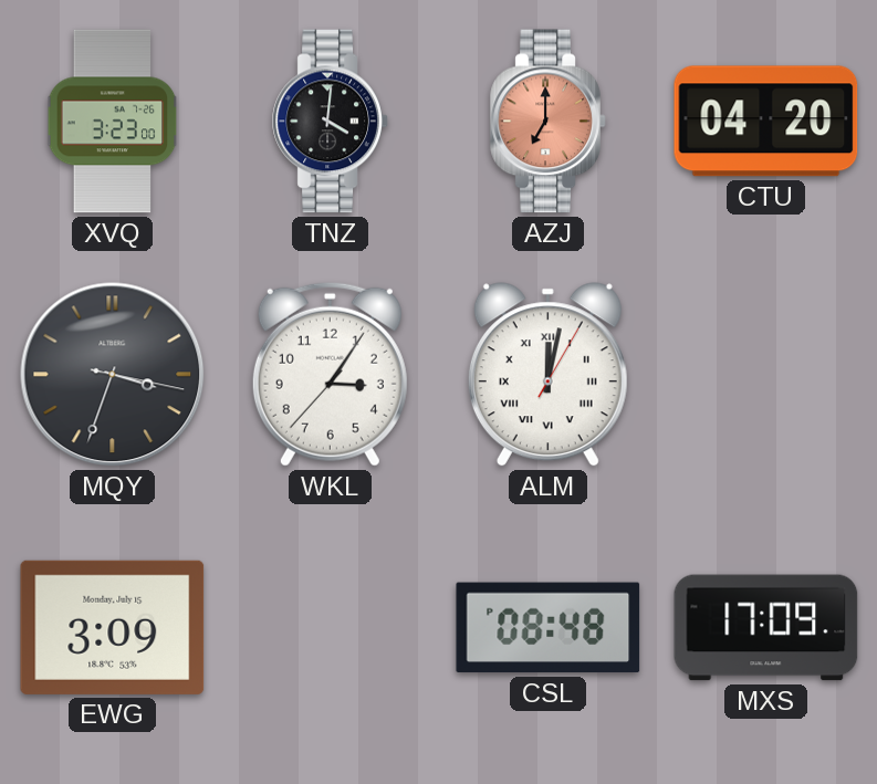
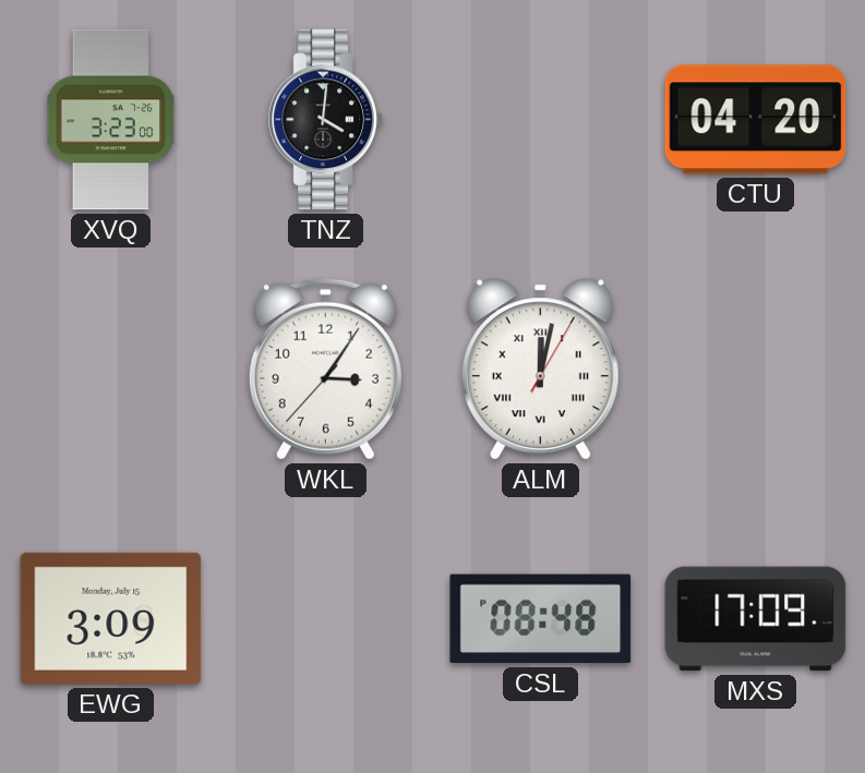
AZJ: 7:00 -> none
MQY: 3:33 -> none
